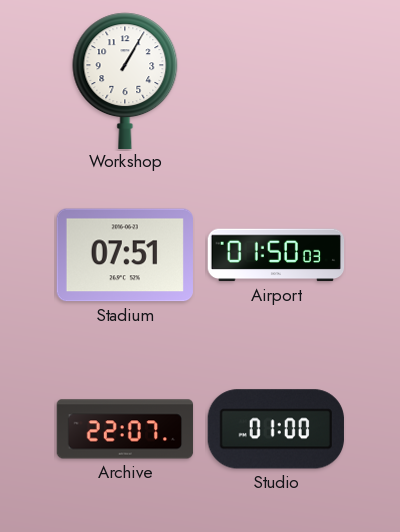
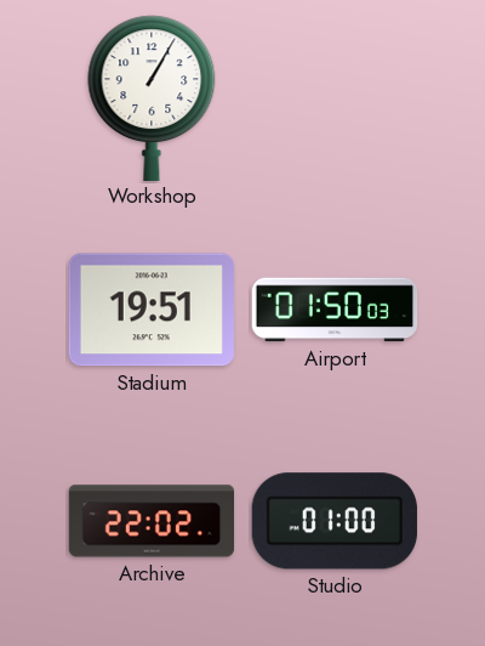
Stadium: 07:51 -> 19:51
Archive: 22:07 -> 22:02
